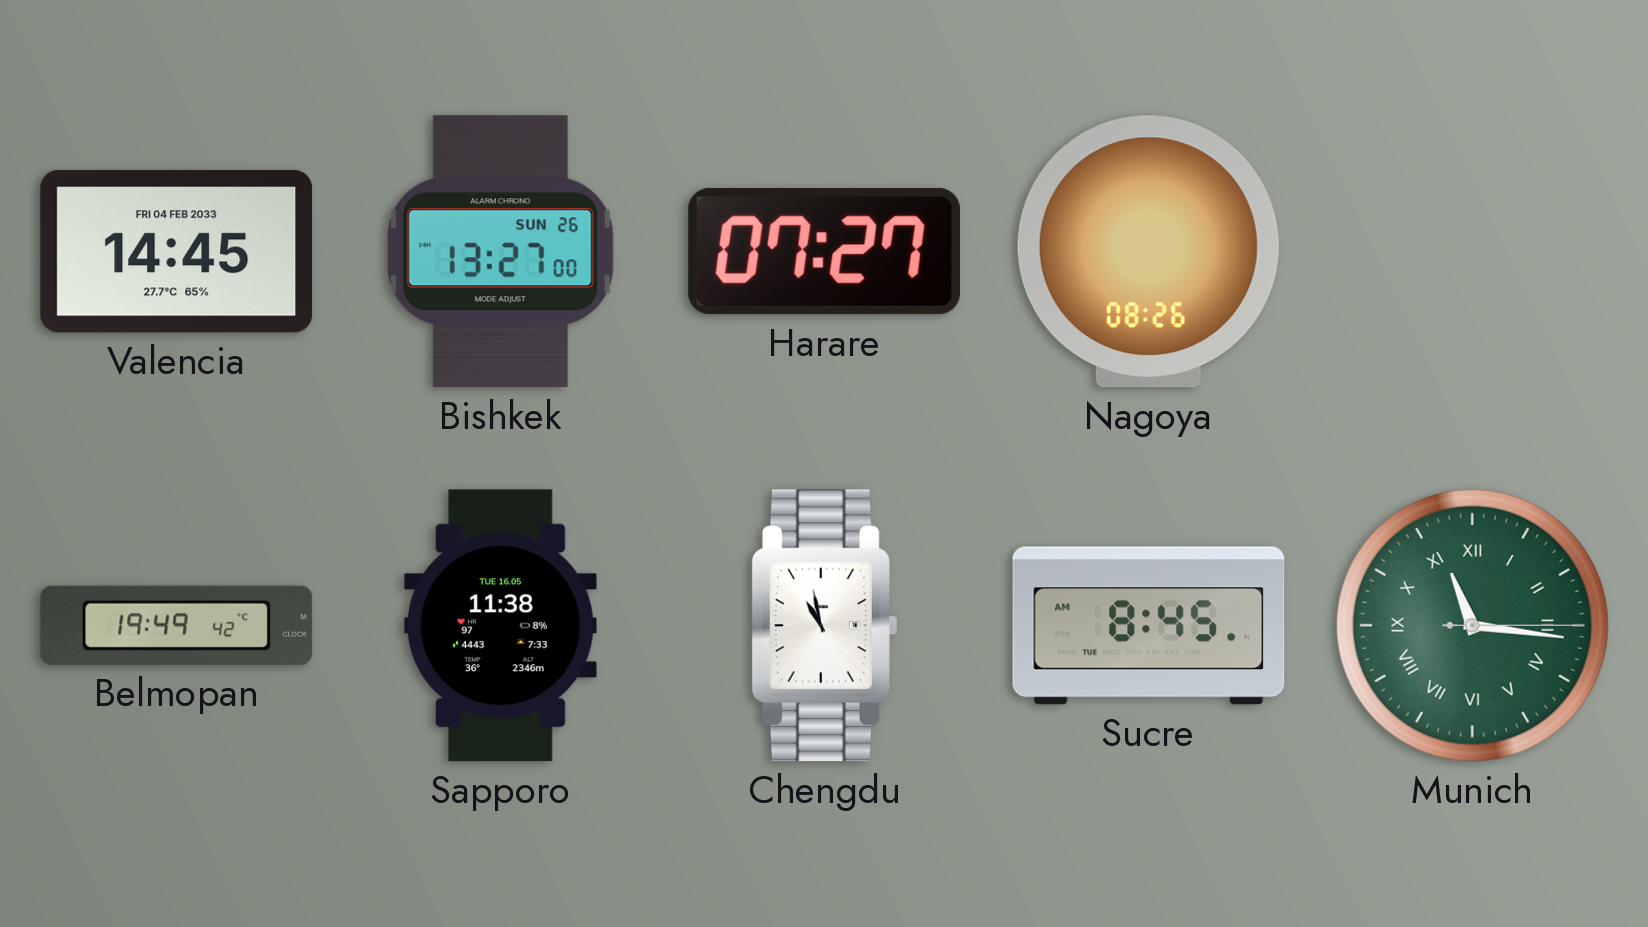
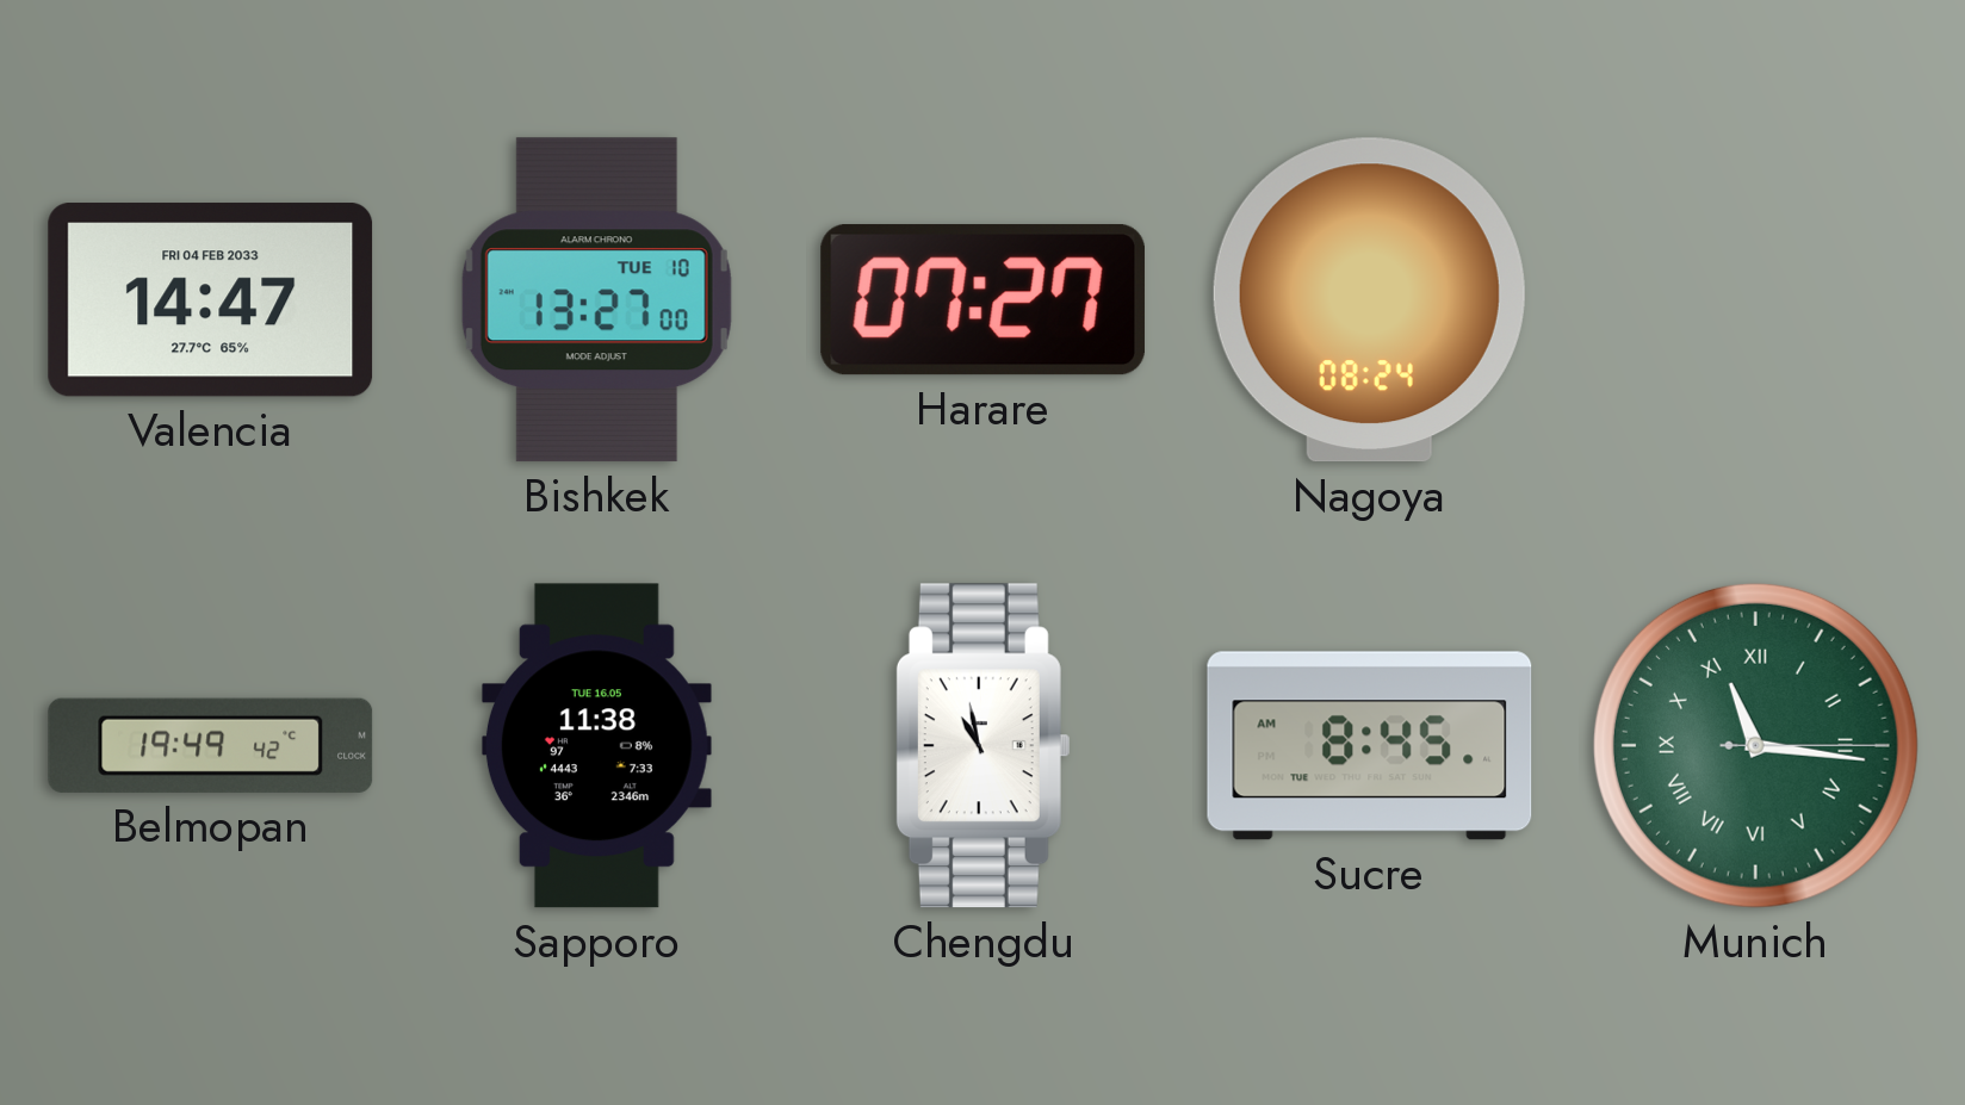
Valencia: 14:45 -> 14:47
Bishkek date: SUN 26 -> TUE 10
Nagoya: 08:26 -> 08:24
